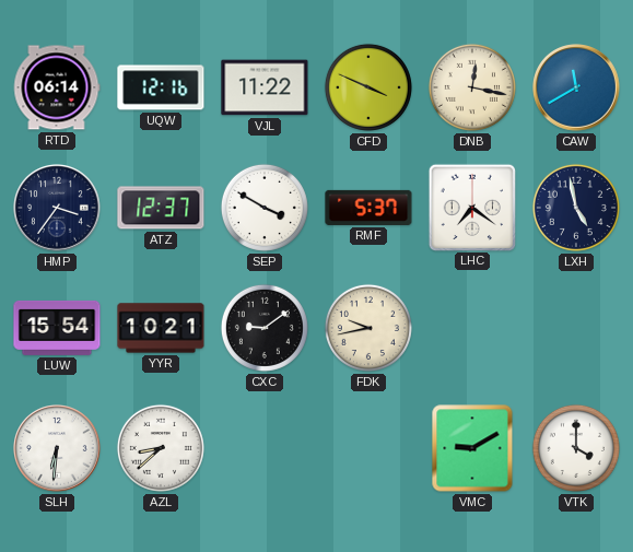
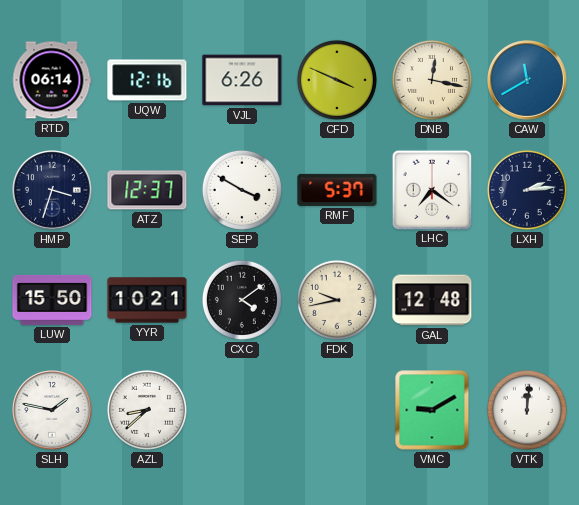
VJL: 11:22 -> 6:26
HMP: 3:36 -> 3:33
LXH: 4:58 -> 2:14
LUW: 15:54 -> 15:50
CXC: 9:09 -> 4:09
GAL: none -> 12:48
SLH: 6:31 -> 1:47
VTK: 4:00 -> 12:01
